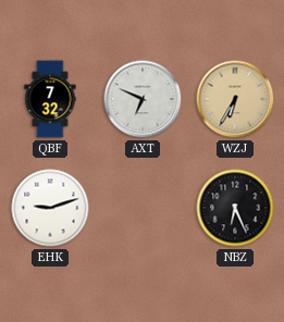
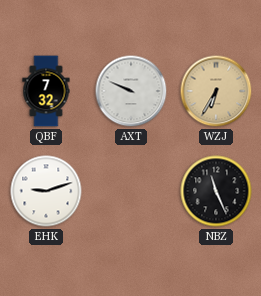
AXT: 6:49 -> 9:49
NBZ: 6:26 -> 11:26
